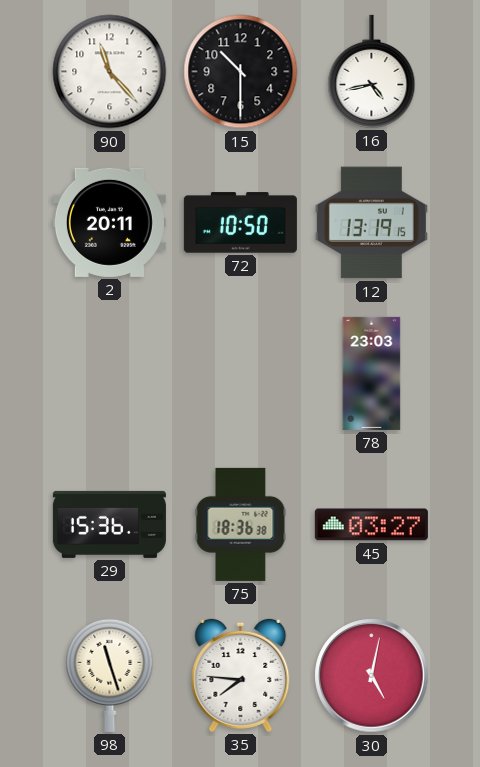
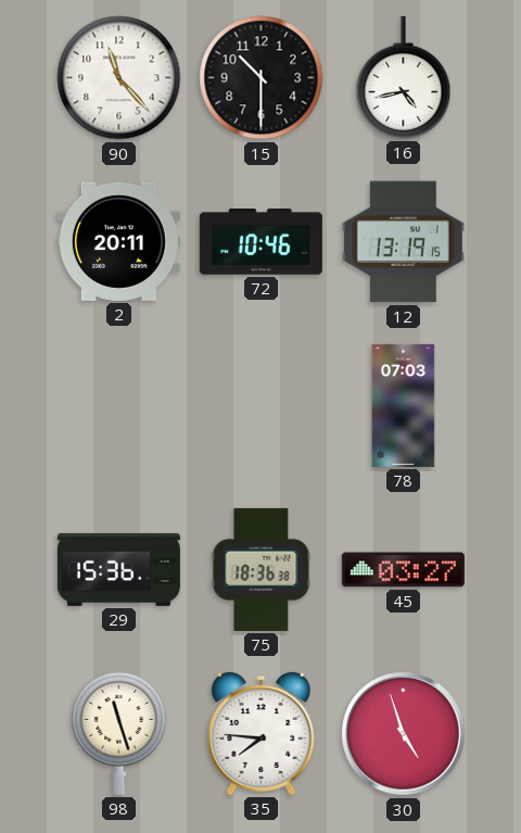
72: 10:50 -> 10:46
78: 23:03 -> 07:03
30: 5:02 -> 4:57
